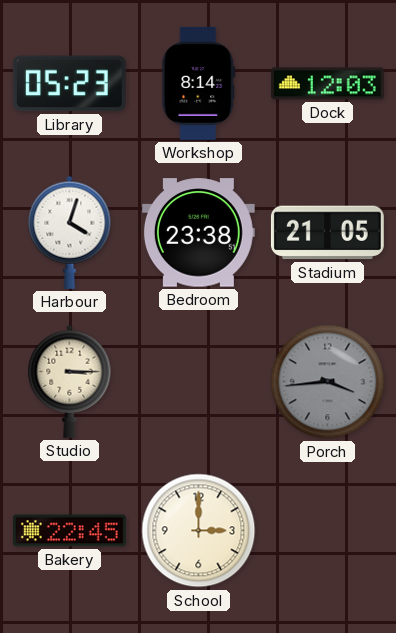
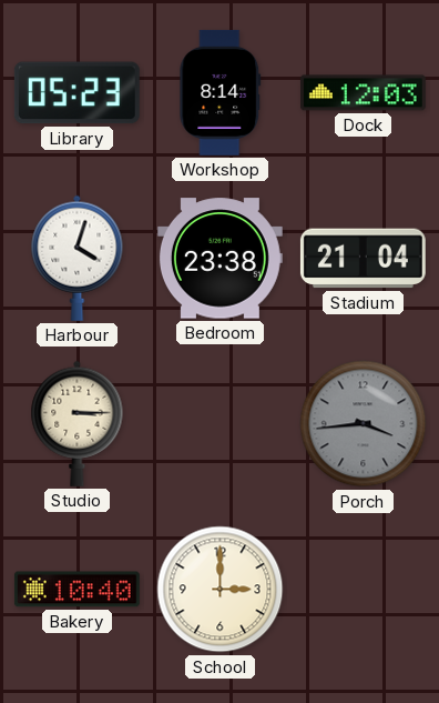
Stadium: 21:05 -> 21:04
Bakery: 22:45 -> 10:40
